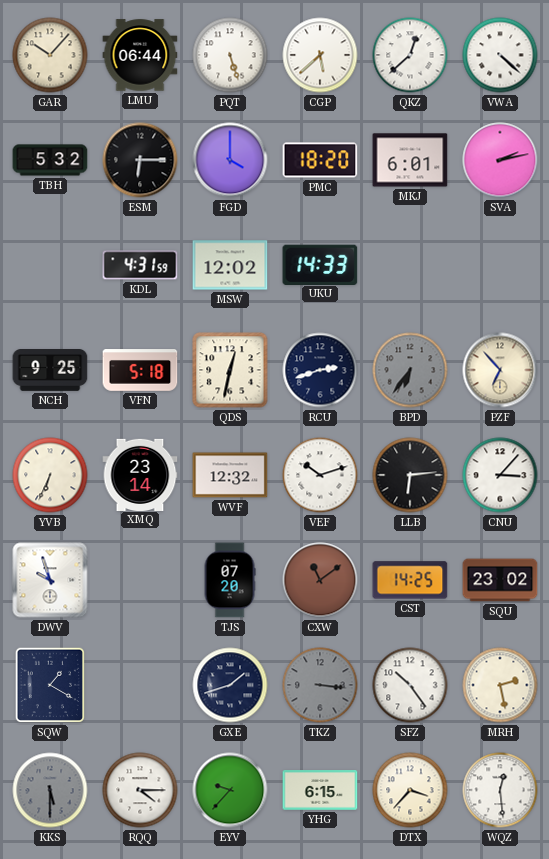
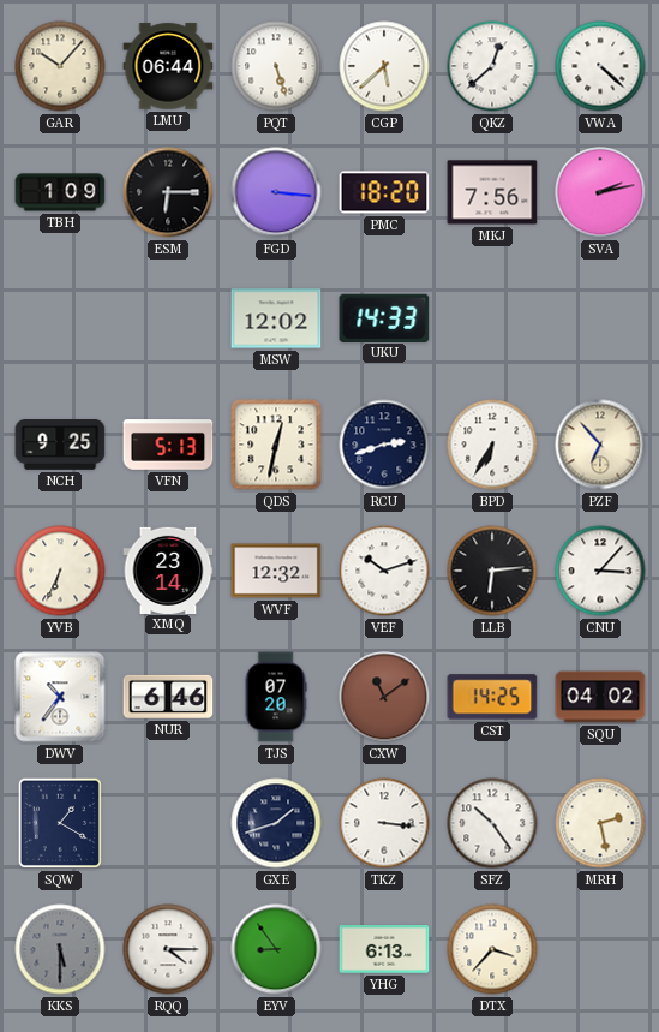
TBH: 5:32 -> 1:09
FGD: 4:00 -> 3:16
MKJ: 6:01 -> 7:56
KDL: 4:31 -> none
VFN: 5:18 -> 5:13
BPD: 6:36 -> 6:35
BPD dial: grey -> white
DWV: 9:57 -> 10:36
NUR: none -> 6:46
SQU: 23:02 -> 04:02
TKZ dial: grey -> white
EYV: 9:37 -> 8:54
YHG: 6:15 -> 6:13
WQZ: 12:29 -> none
